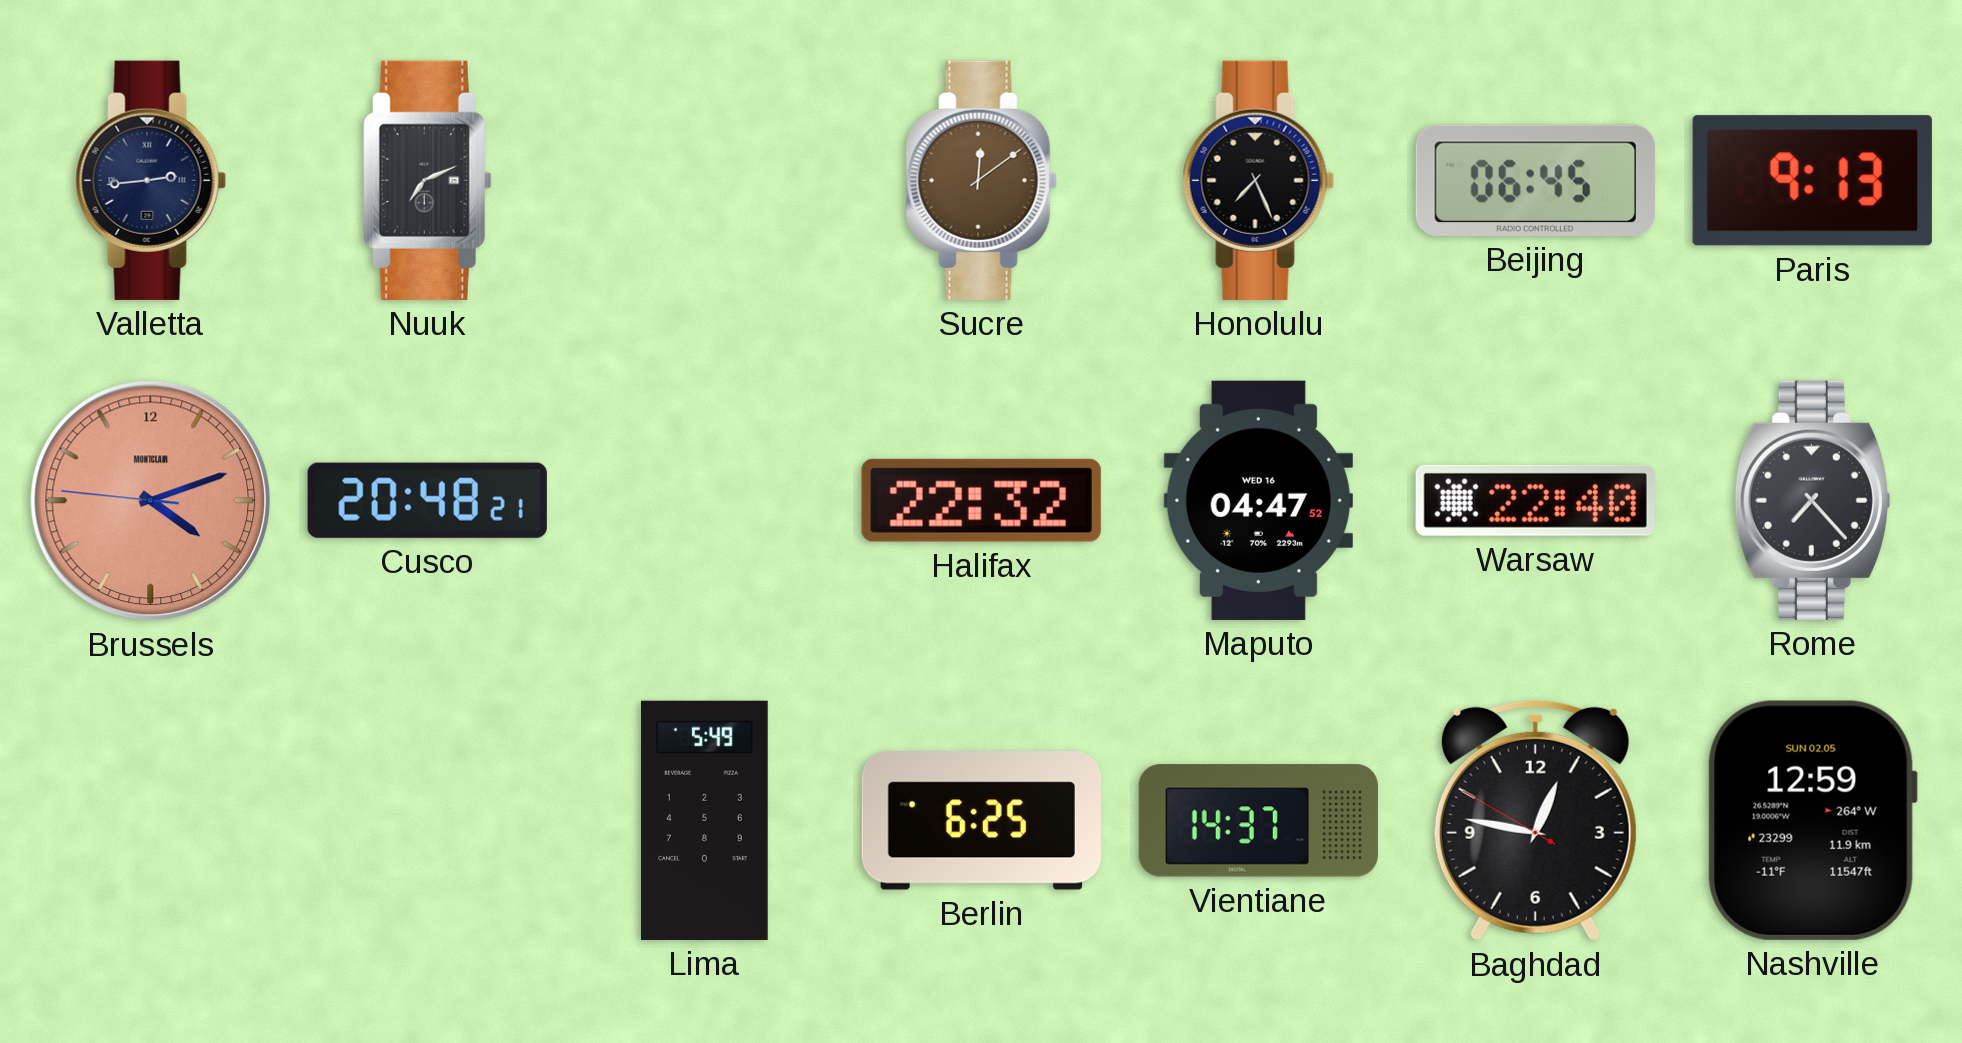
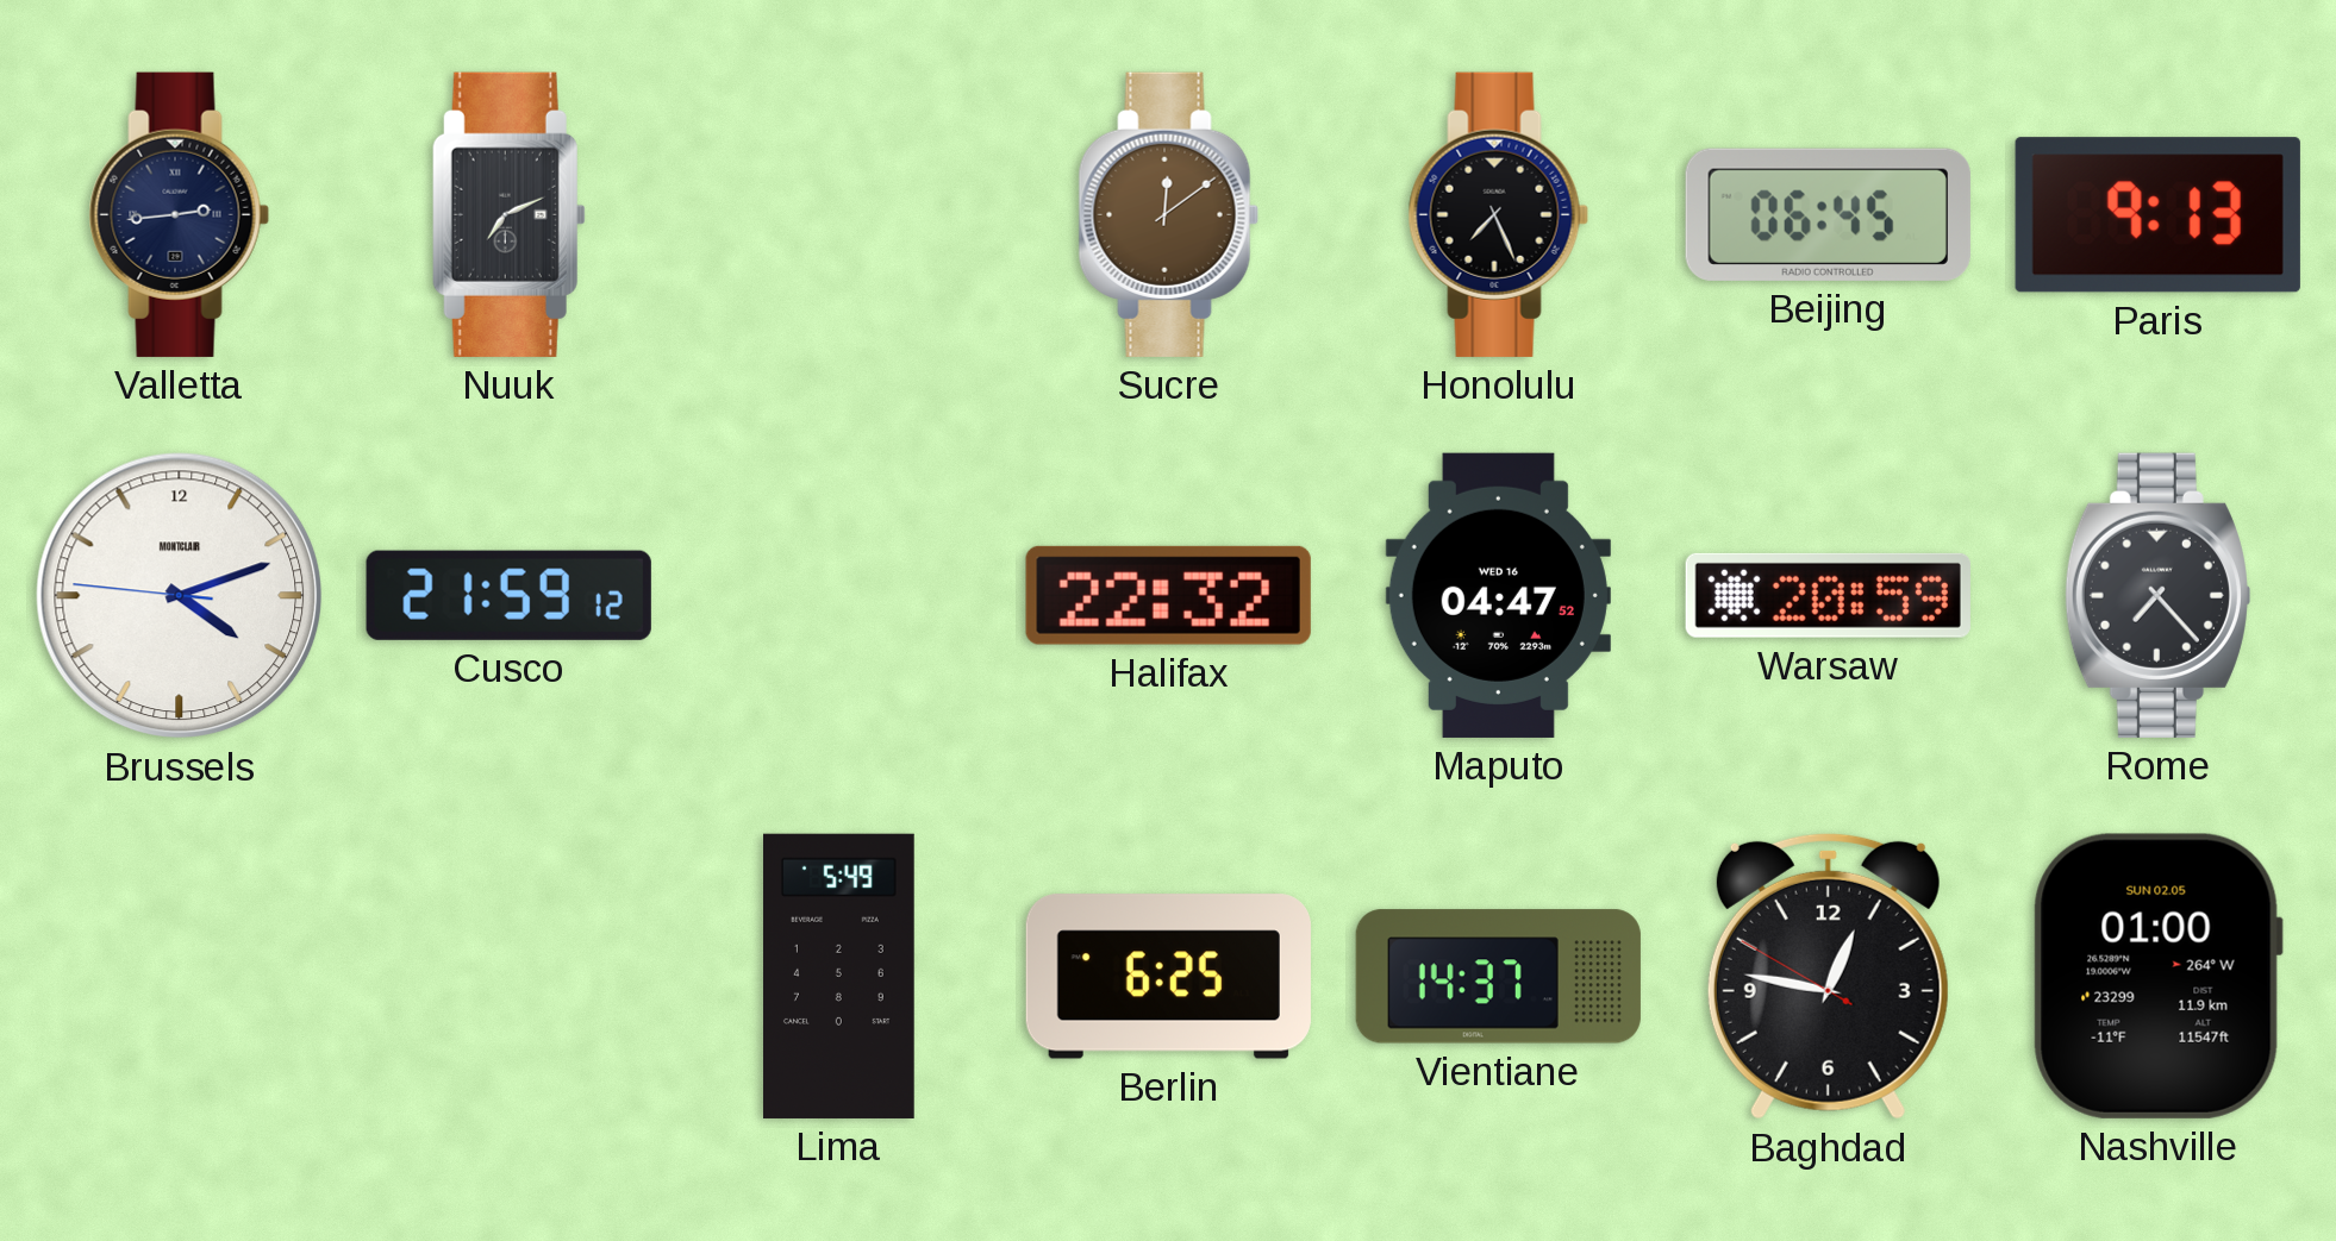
Brussels dial: salmon -> white
Cusco: 20:48 -> 21:59
Warsaw: 22:40 -> 20:59
Nashville: 12:59 -> 01:00
